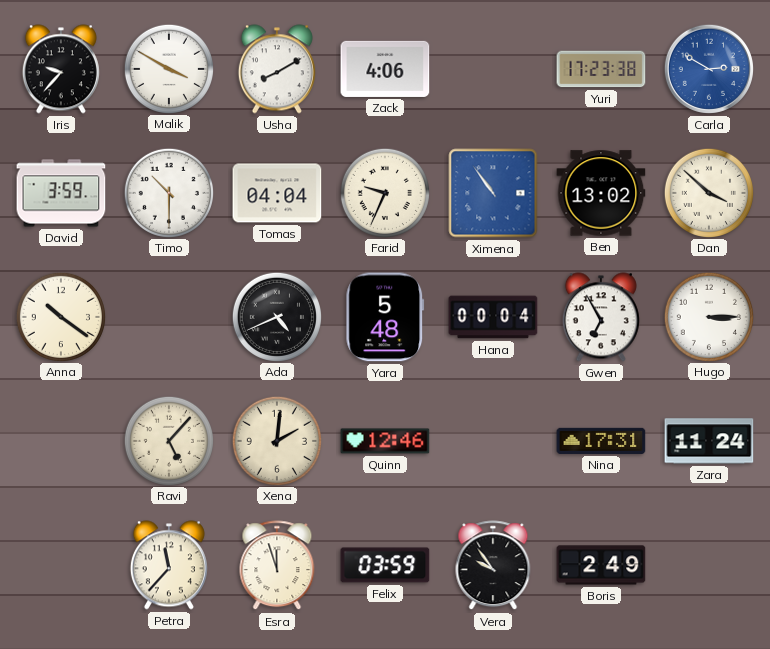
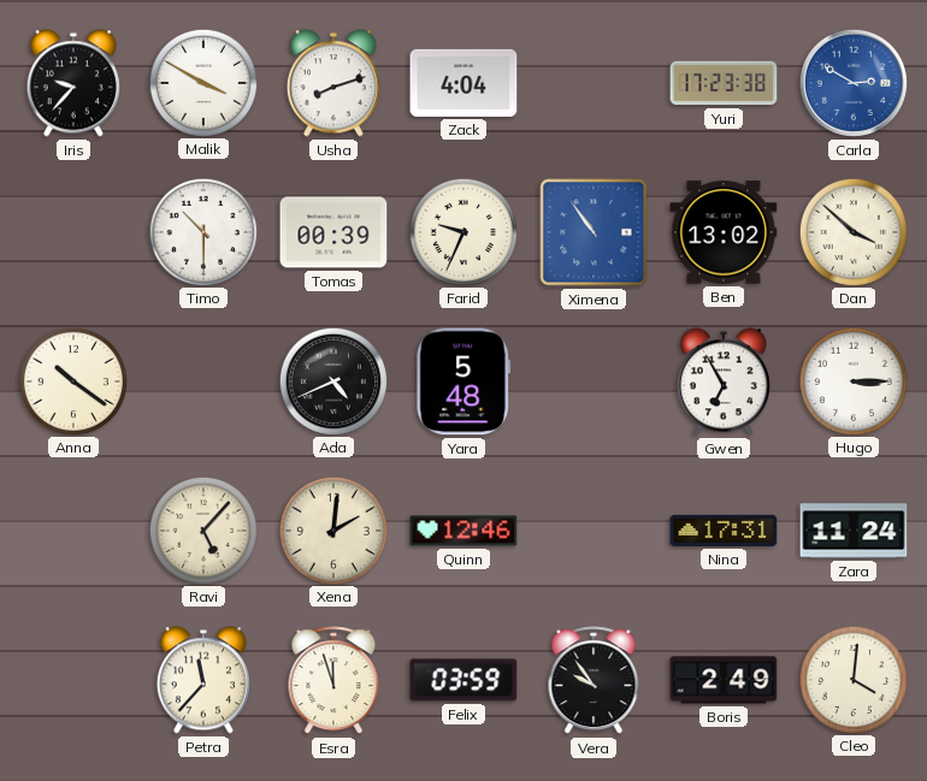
Usha: 8:10 -> 8:12
Zack: 4:06 -> 4:04
David: 3:59 -> none
Tomas: 04:04 -> 00:39
Hana: 00:04 -> none
Cleo: none -> 4:01
